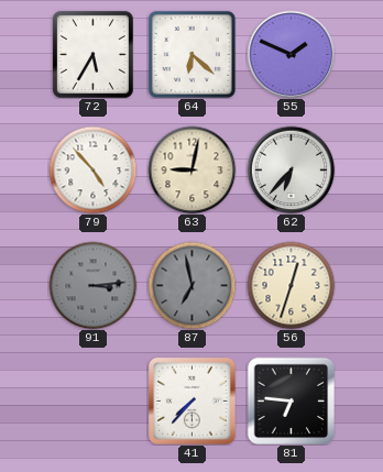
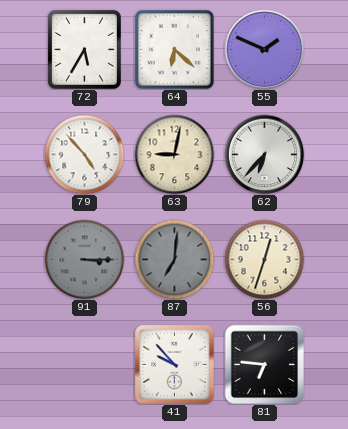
91: 3:14 -> 3:15
87: 6:58 -> 7:01
41: 7:37 -> 9:53
